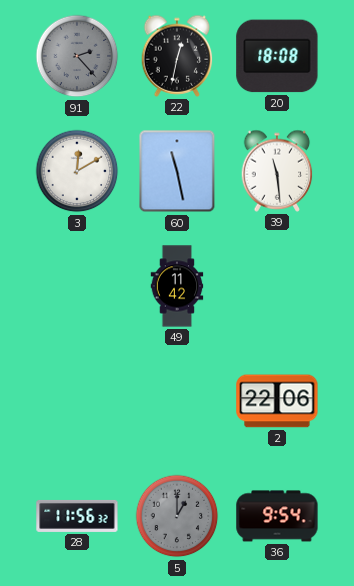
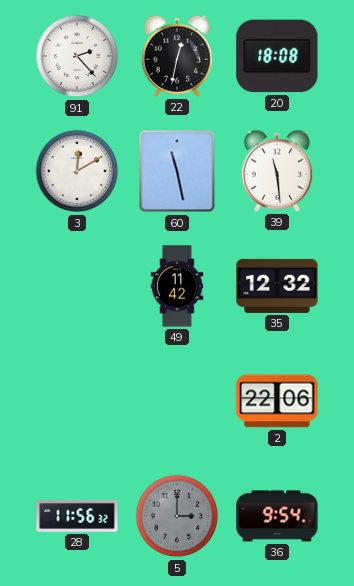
91 dial: grey -> white
35: none -> 12:32
5: 1:00 -> 3:00
